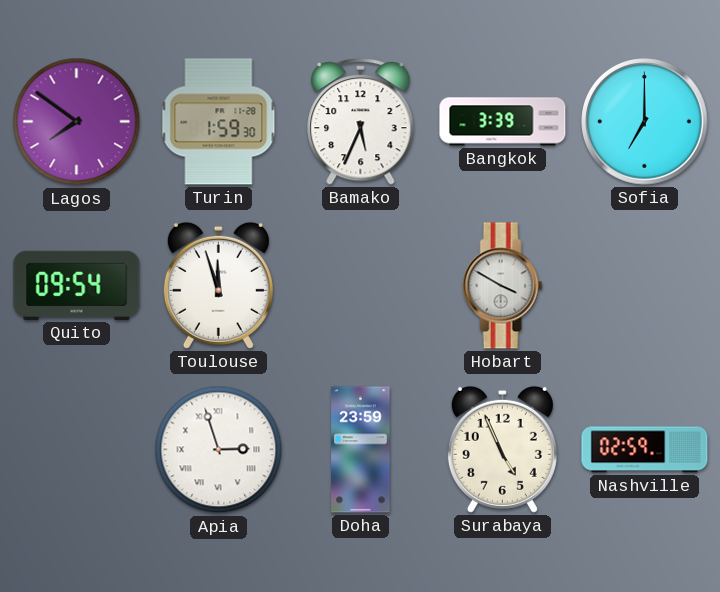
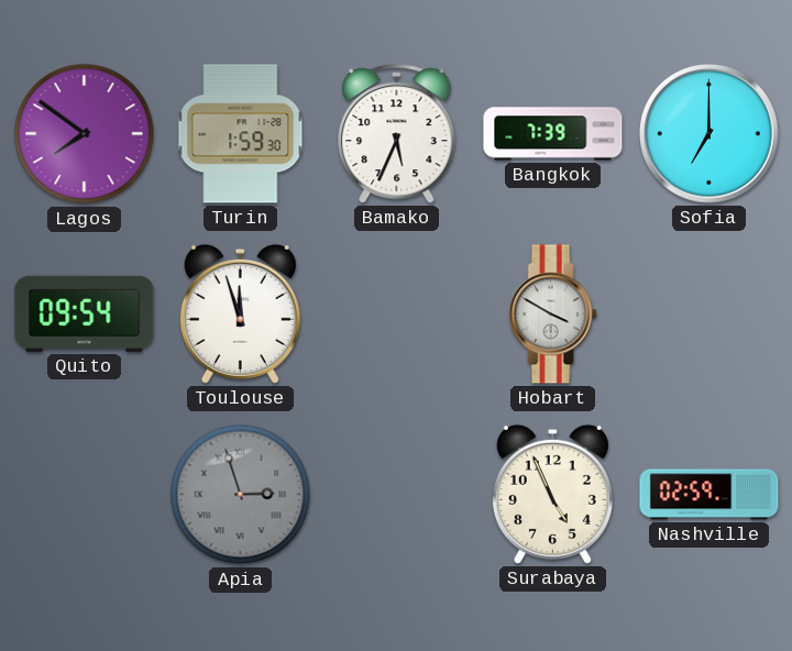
Bangkok: 3:39 -> 7:39
Apia dial: white -> grey
Doha: 23:59 -> none
